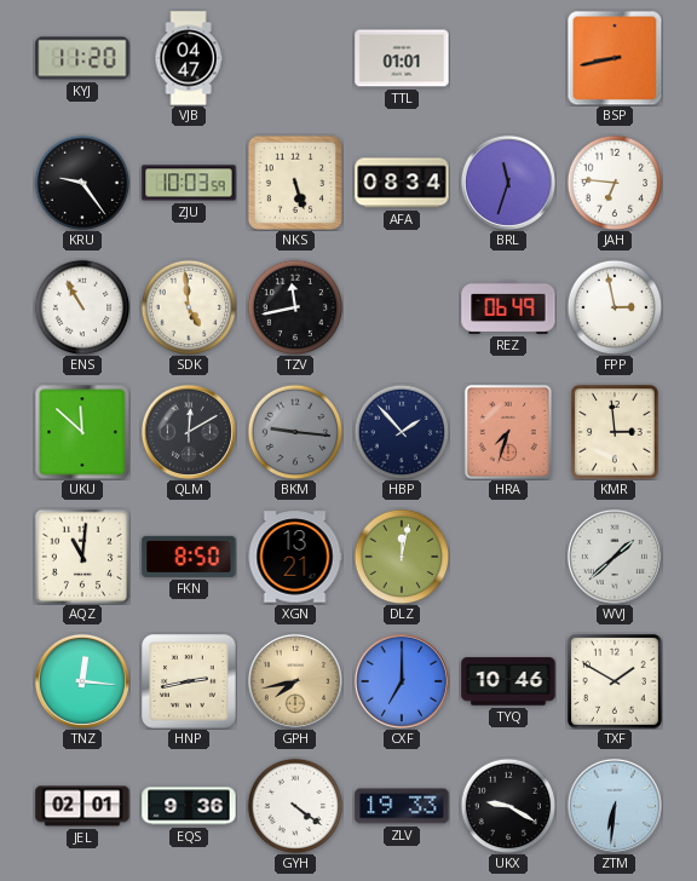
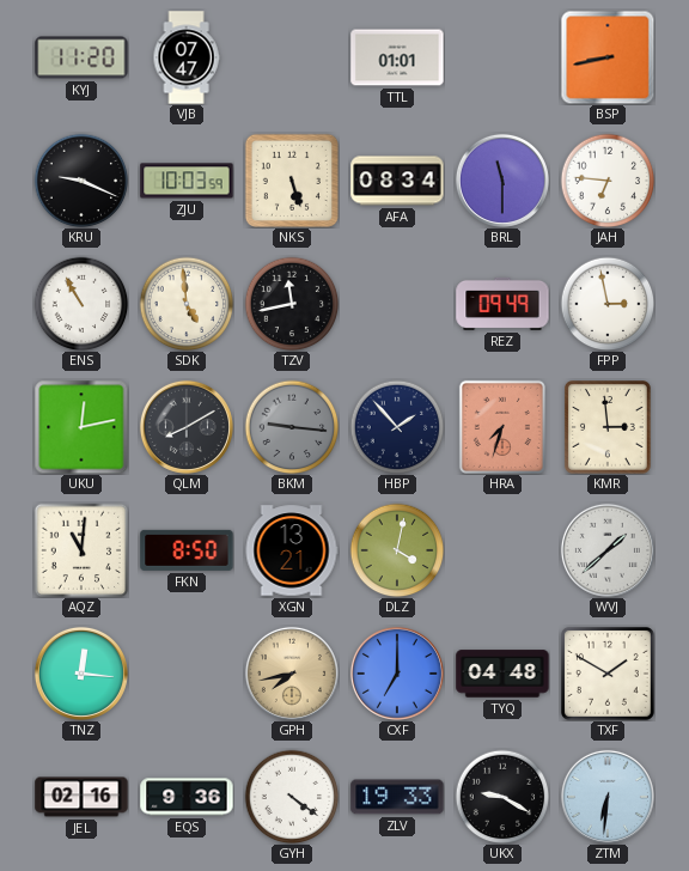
VJB: 04:47 -> 07:47
KRU: 9:24 -> 9:19
BRL: 11:33 -> 11:30
REZ: 06:49 -> 09:49
UKU: 11:52 -> 12:13
QLM: 12:10 -> 8:10
DLZ: 12:02 -> 4:02
HNP: 2:43 -> none
TYQ: 10:46 -> 04:48
JEL: 02:01 -> 02:16
